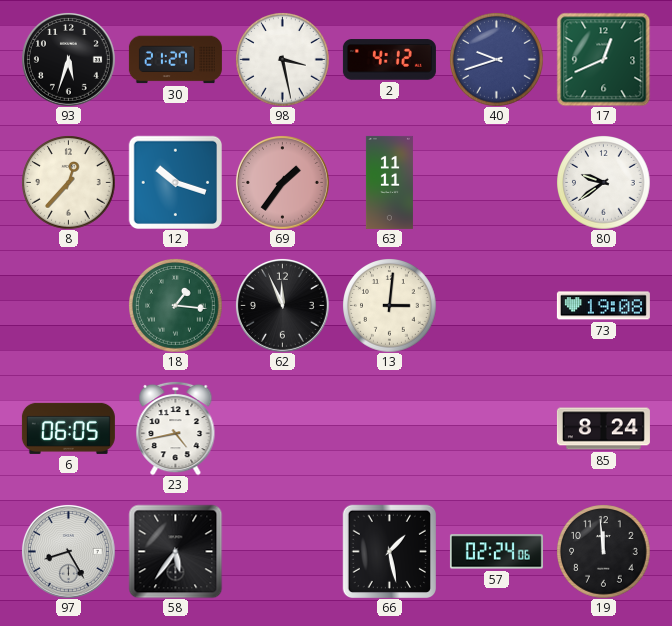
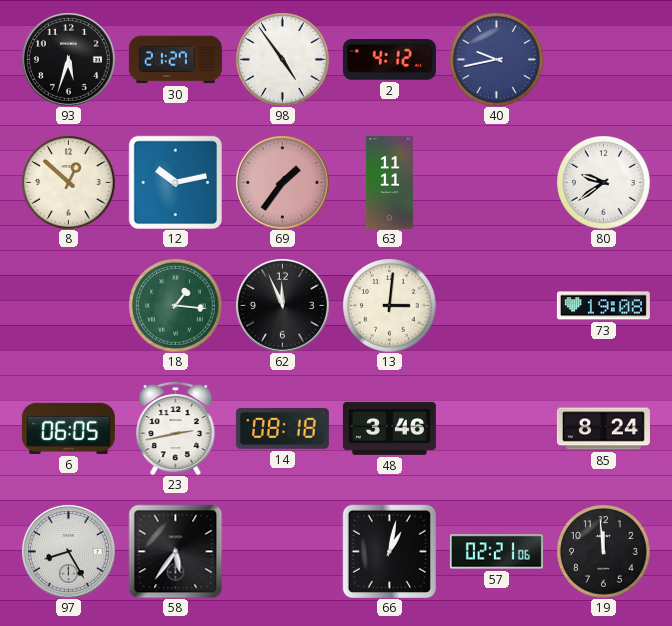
98: 3:28 -> 4:54
40: 9:42 -> 9:43
17: 12:41 -> none
8: 12:37 -> 12:52
12: 10:18 -> 10:13
23: 4:43 -> 2:43
14: none -> 08:18
48: none -> 3:46
66: 1:28 -> 1:02
57: 02:24 -> 02:21
